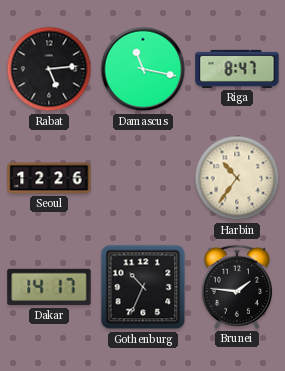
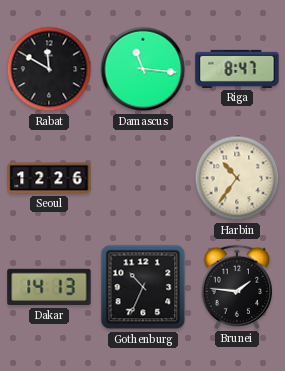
Rabat: 5:14 -> 11:50
Damascus: 11:17 -> 11:16
Dakar: 14:17 -> 14:13
